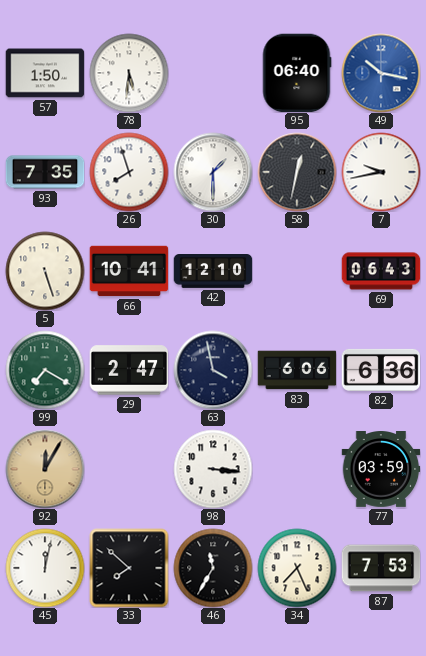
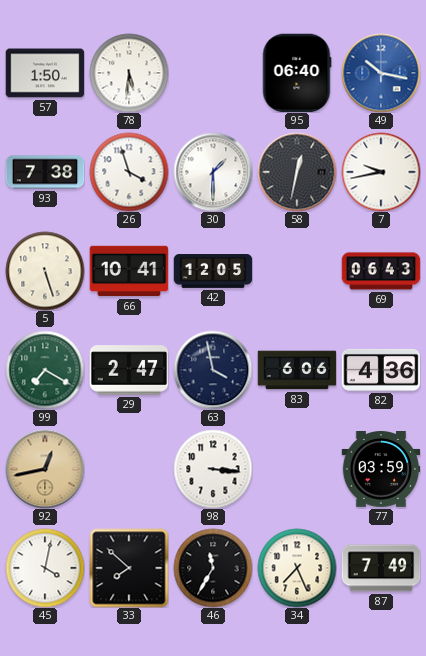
93: 7:35 -> 7:38
26: 7:57 -> 3:57
42: 12:10 -> 12:05
82: 6:36 -> 4:36
92: 12:05 -> 12:43
45: 12:02 -> 4:02
87: 7:53 -> 7:49
